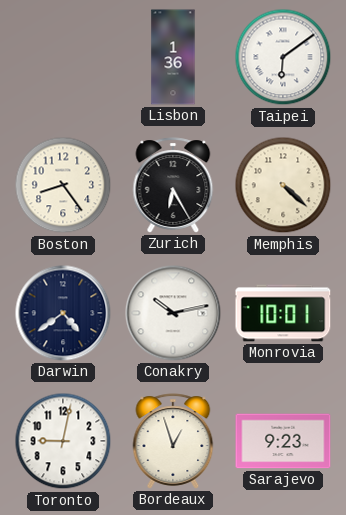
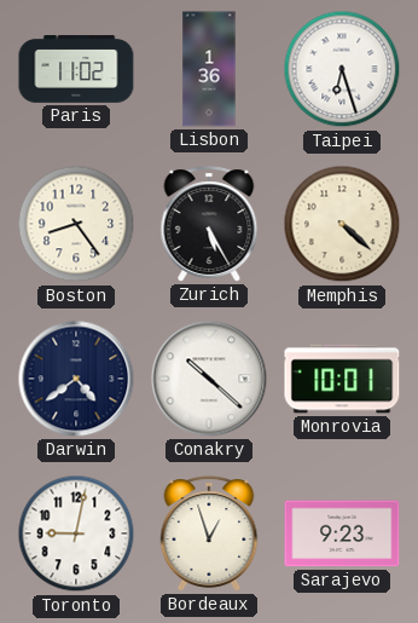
Paris: none -> 11:02
Taipei: 6:09 -> 6:27
Zurich: 6:25 -> 5:25
Conakry: 10:13 -> 10:22
